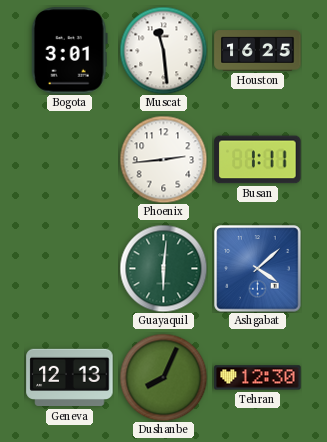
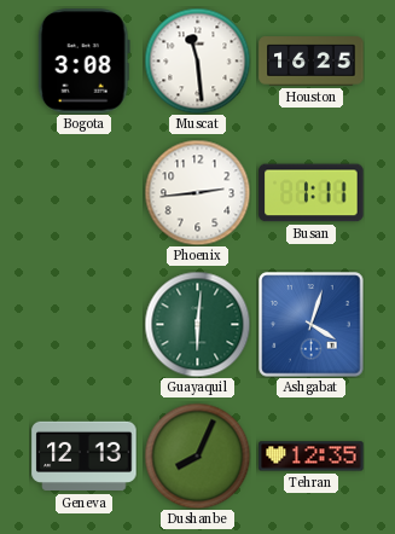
Bogota: 3:01 -> 3:08
Ashgabat: 4:08 -> 4:03
Tehran: 12:30 -> 12:35
